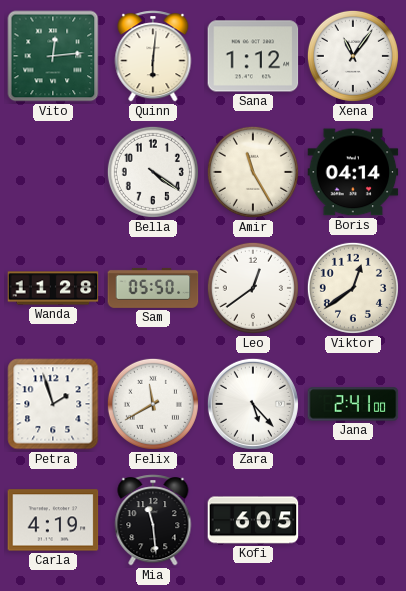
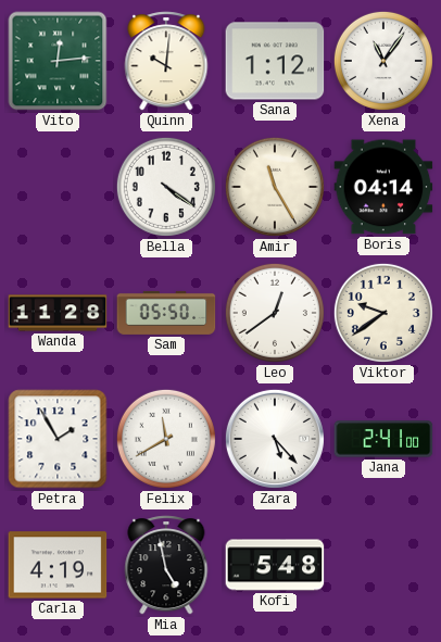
Quinn: 6:01 -> 10:01
Viktor: 12:39 -> 9:39
Petra: 1:57 -> 1:55
Mia: 11:29 -> 4:58
Kofi: 6:05 -> 5:48
